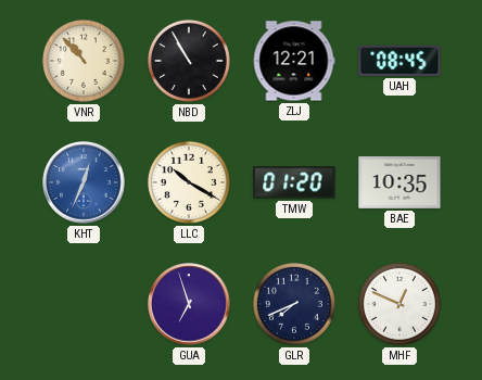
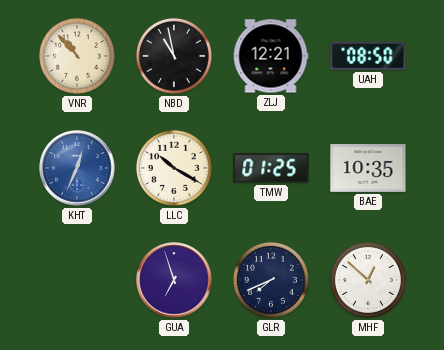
NBD: 10:55 -> 10:58
UAH: 08:45 -> 08:50
TMW: 01:20 -> 01:25
MHF: 12:49 -> 12:52
